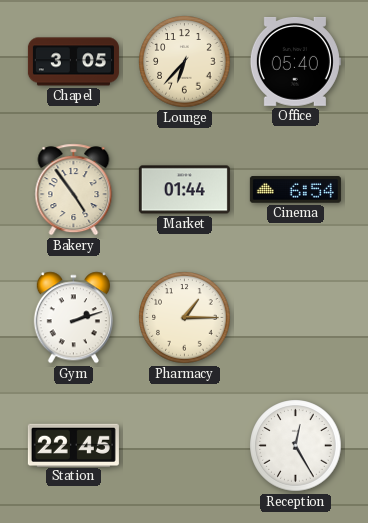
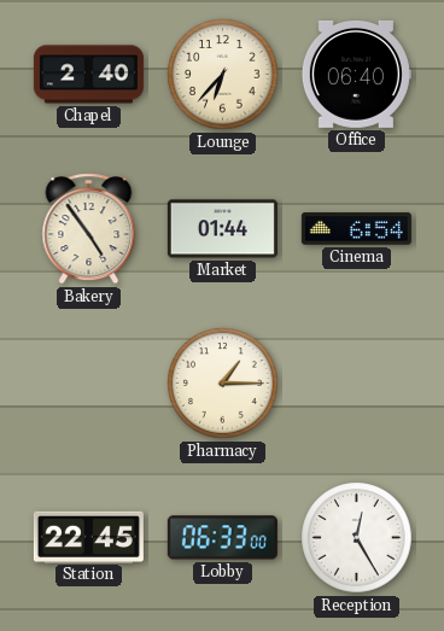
Chapel: 3:05 -> 2:40
Office: 05:40 -> 06:40
Gym: 2:12 -> none
Lobby: none -> 06:33
